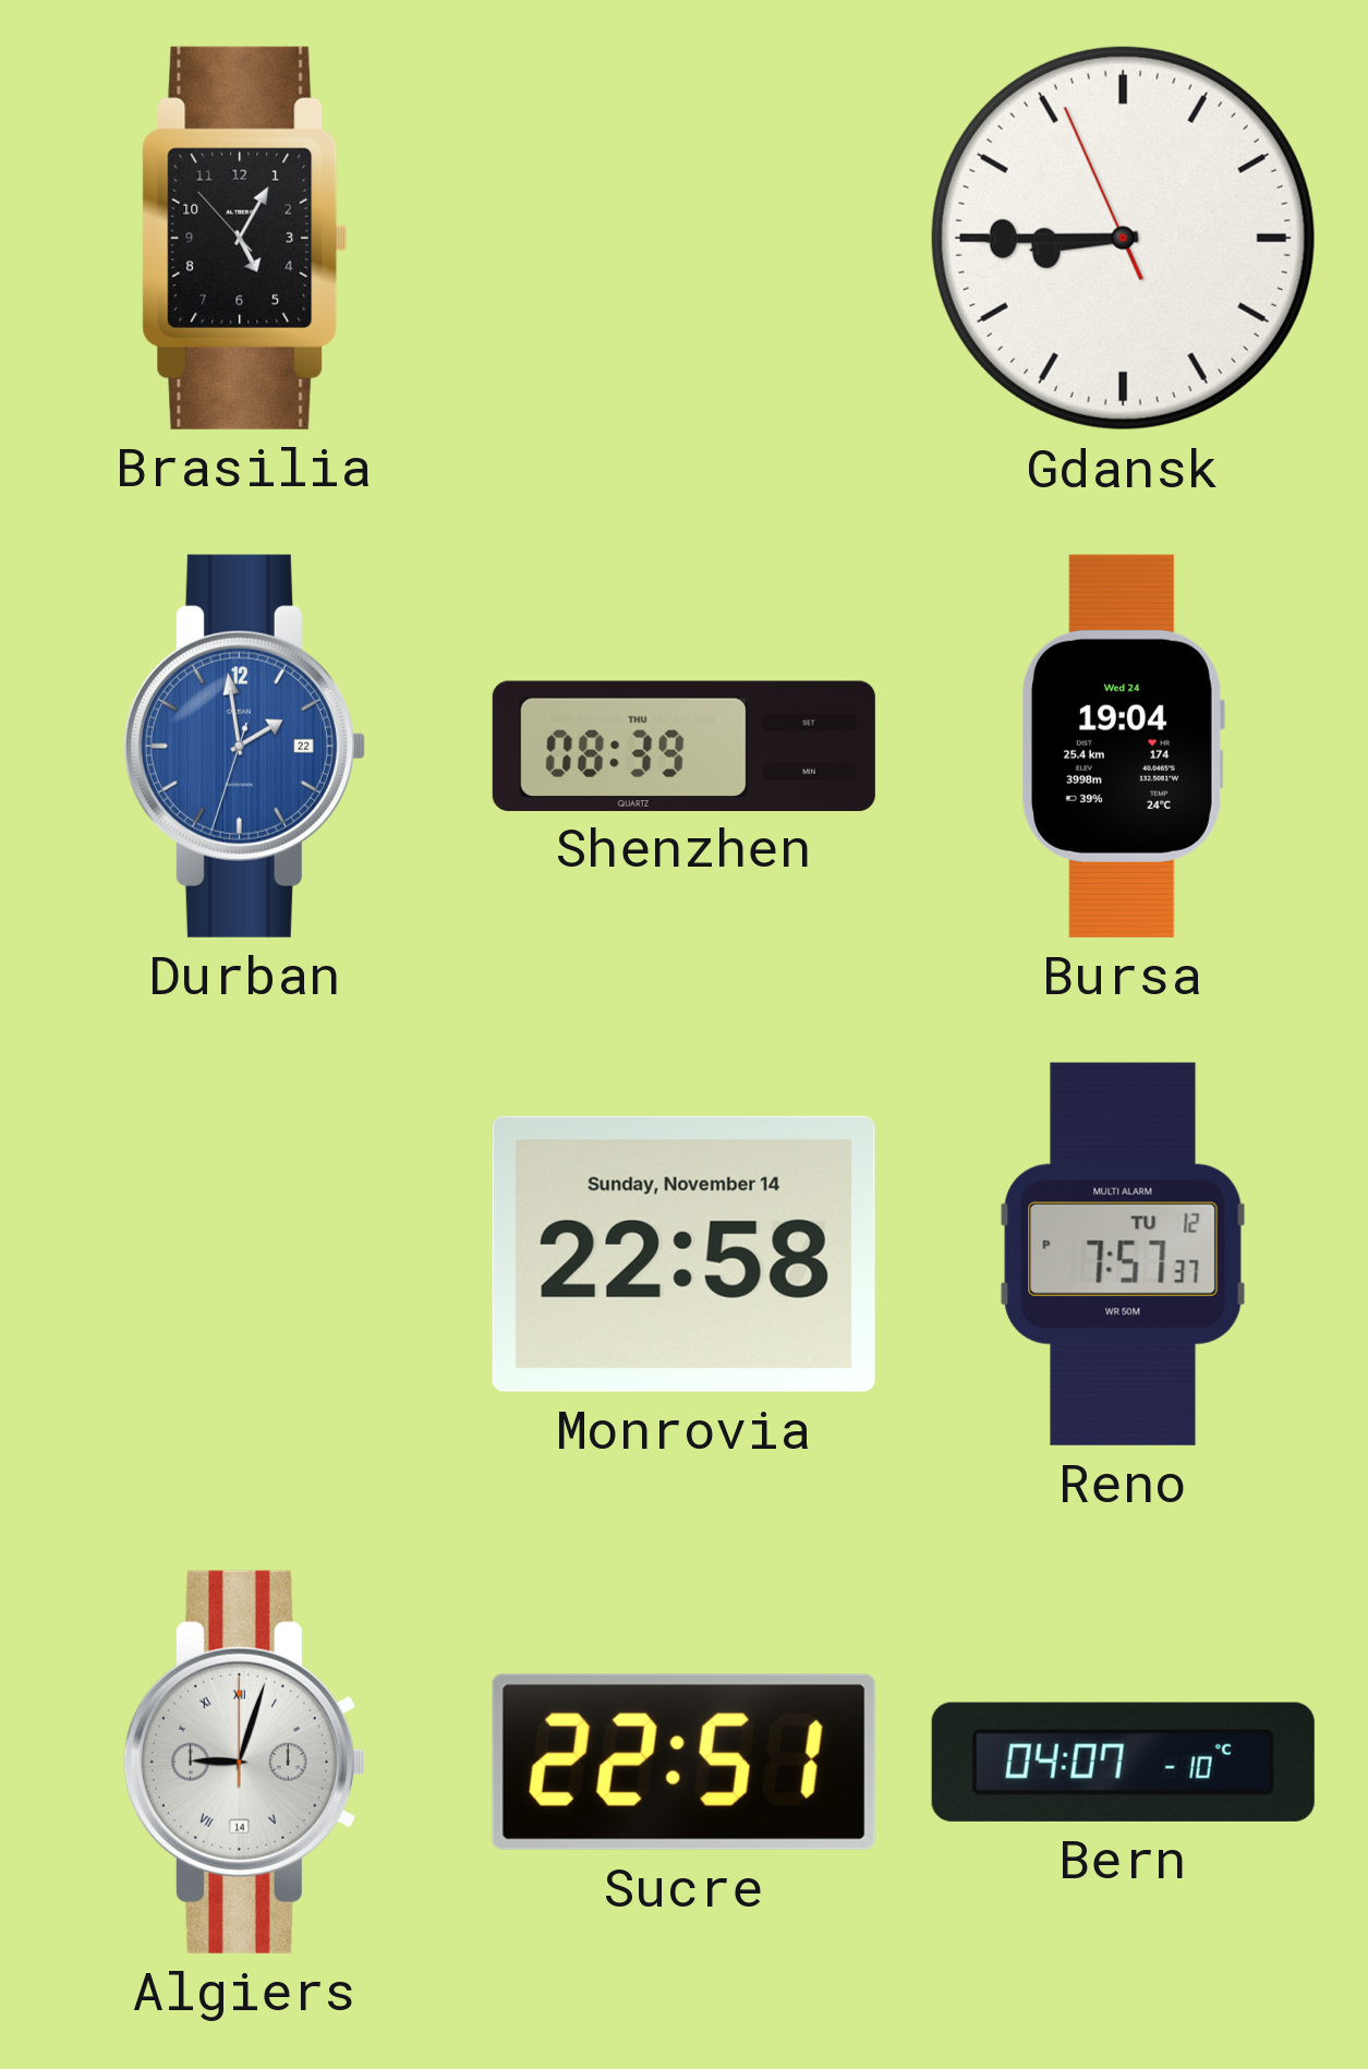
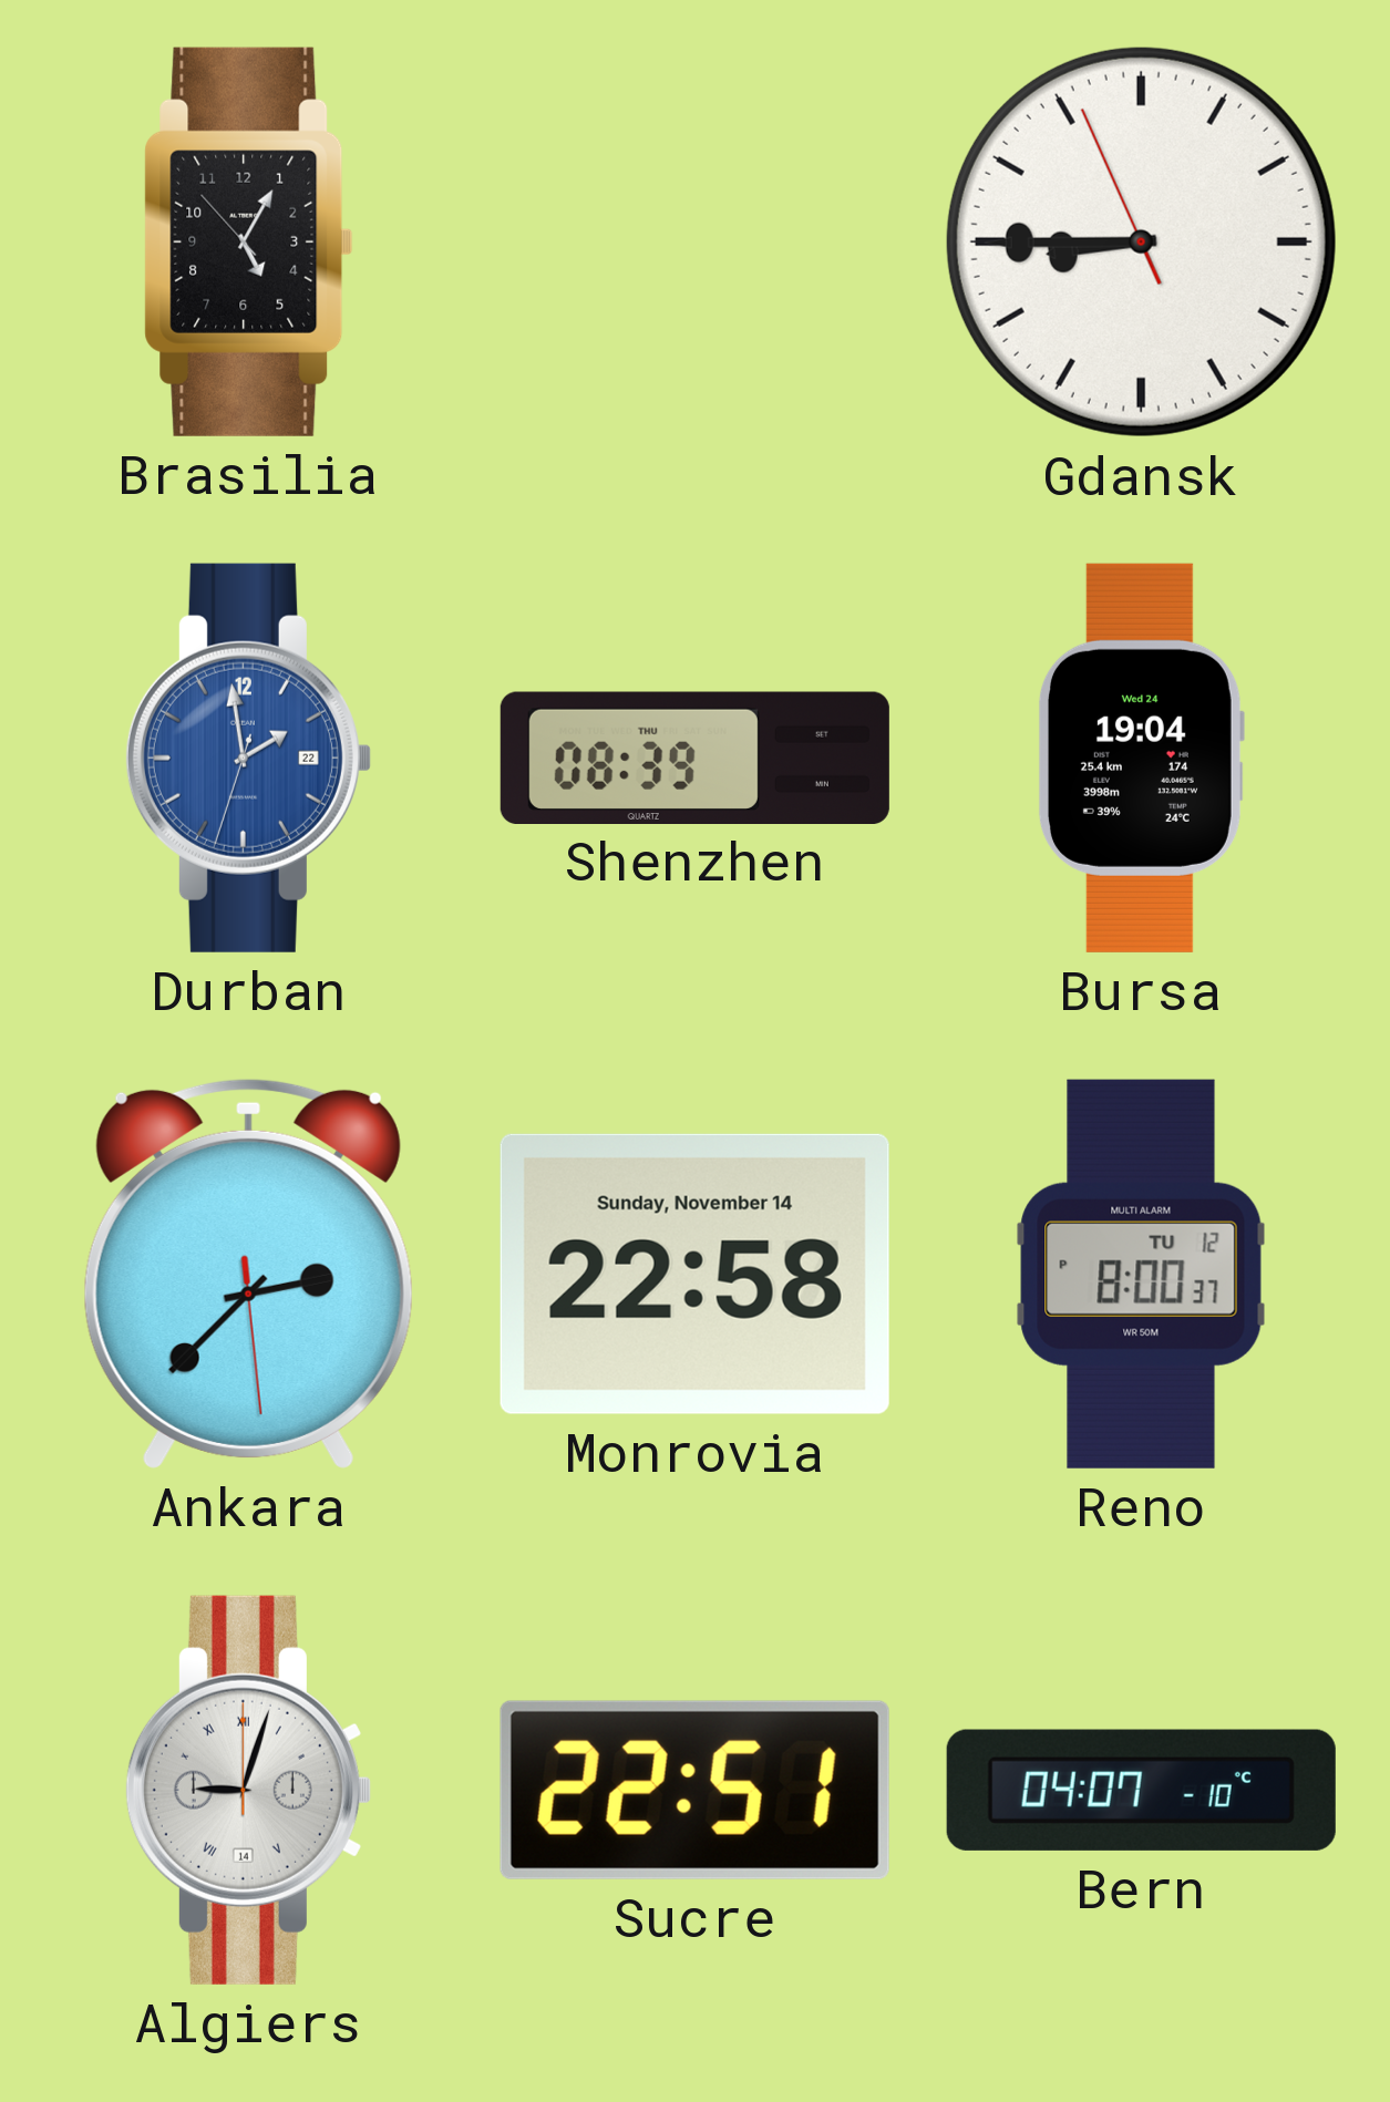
Ankara: none -> 2:37
Reno: 7:57 -> 8:00
